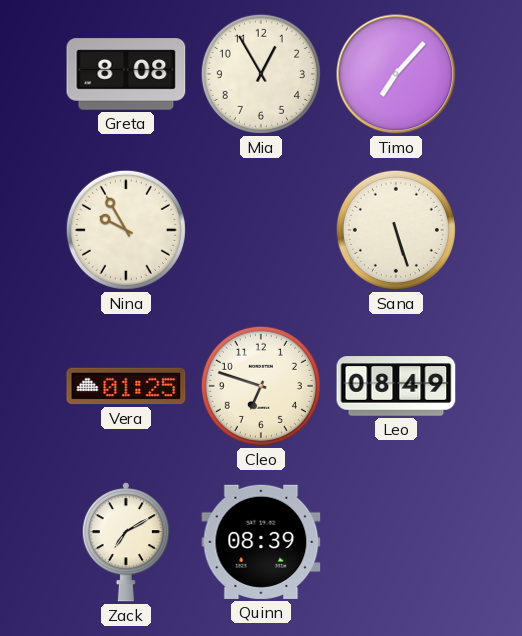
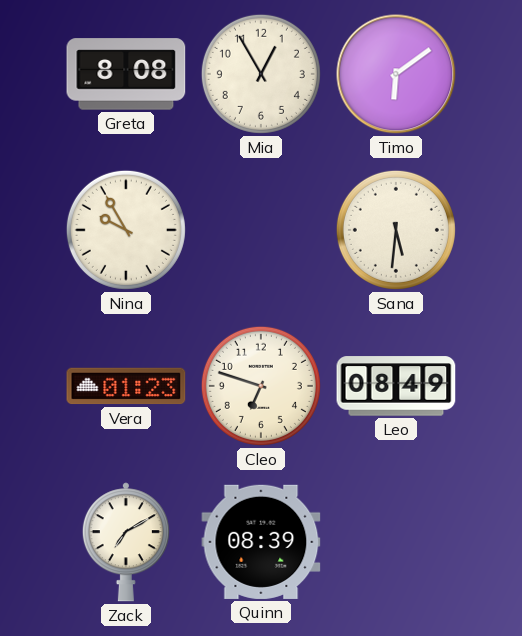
Timo: 7:07 -> 6:09
Sana: 5:27 -> 5:31
Vera: 01:25 -> 01:23
